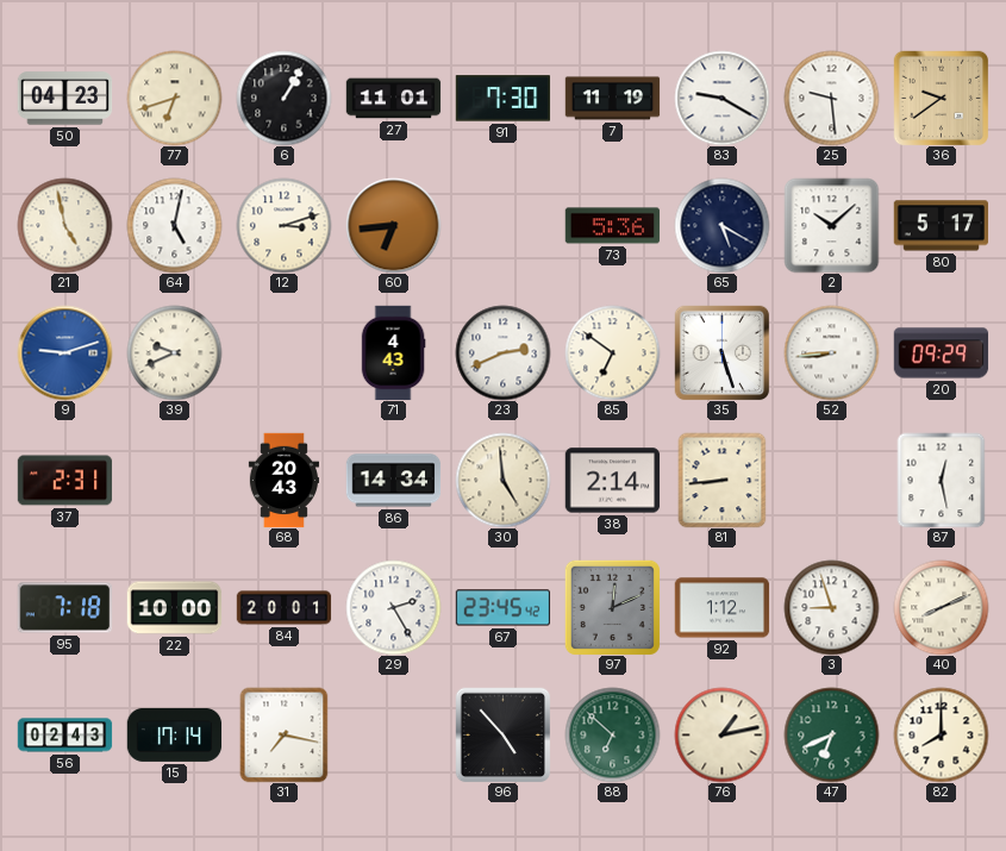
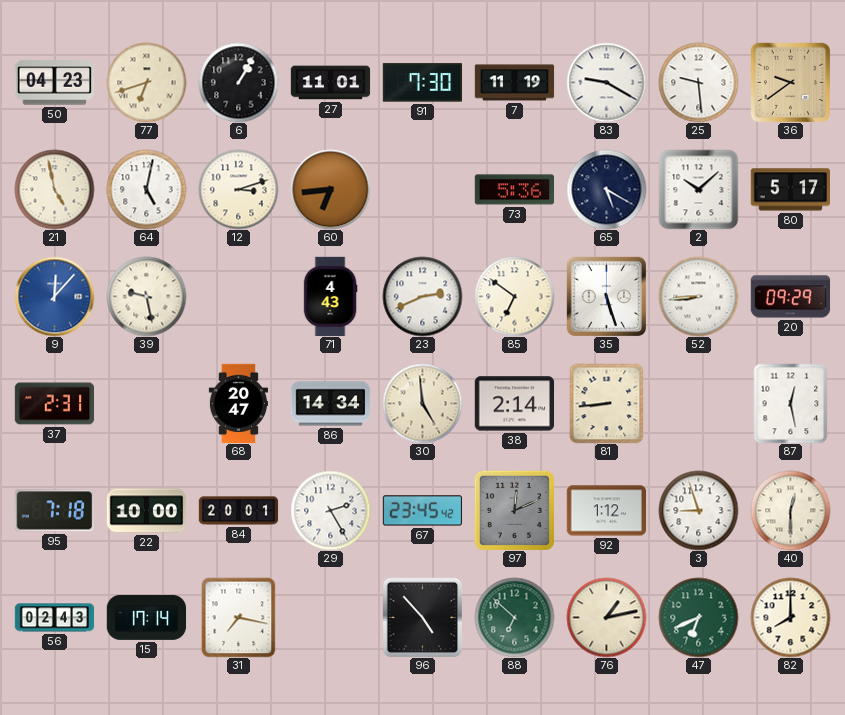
9: 9:12 -> 12:07
39: 9:41 -> 9:28
68: 20:43 -> 20:47
40: 8:11 -> 12:30
